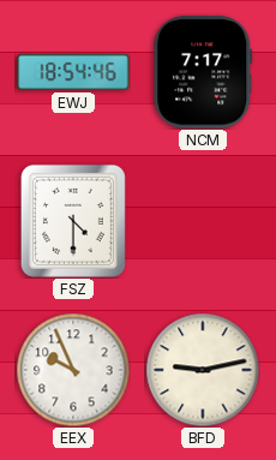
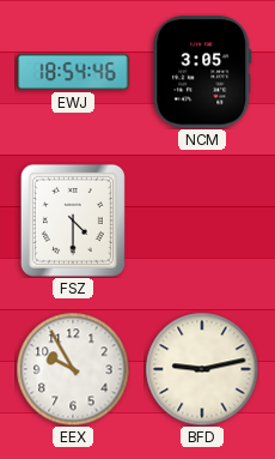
NCM: 7:17 -> 3:05
EEX: 9:56 -> 9:55
